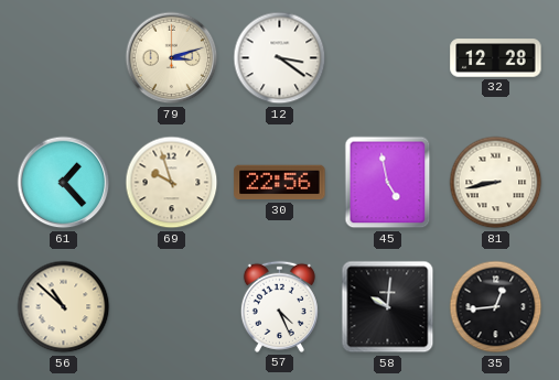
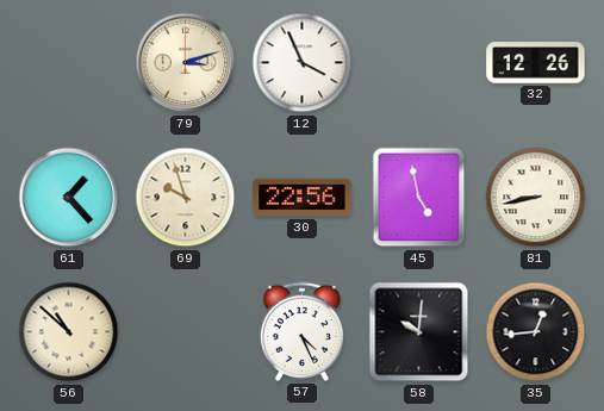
12: 3:21 -> 3:56
32: 12:28 -> 12:26
